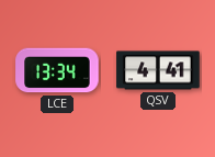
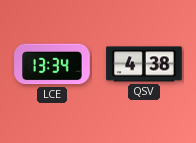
QSV: 4:41 -> 4:38
